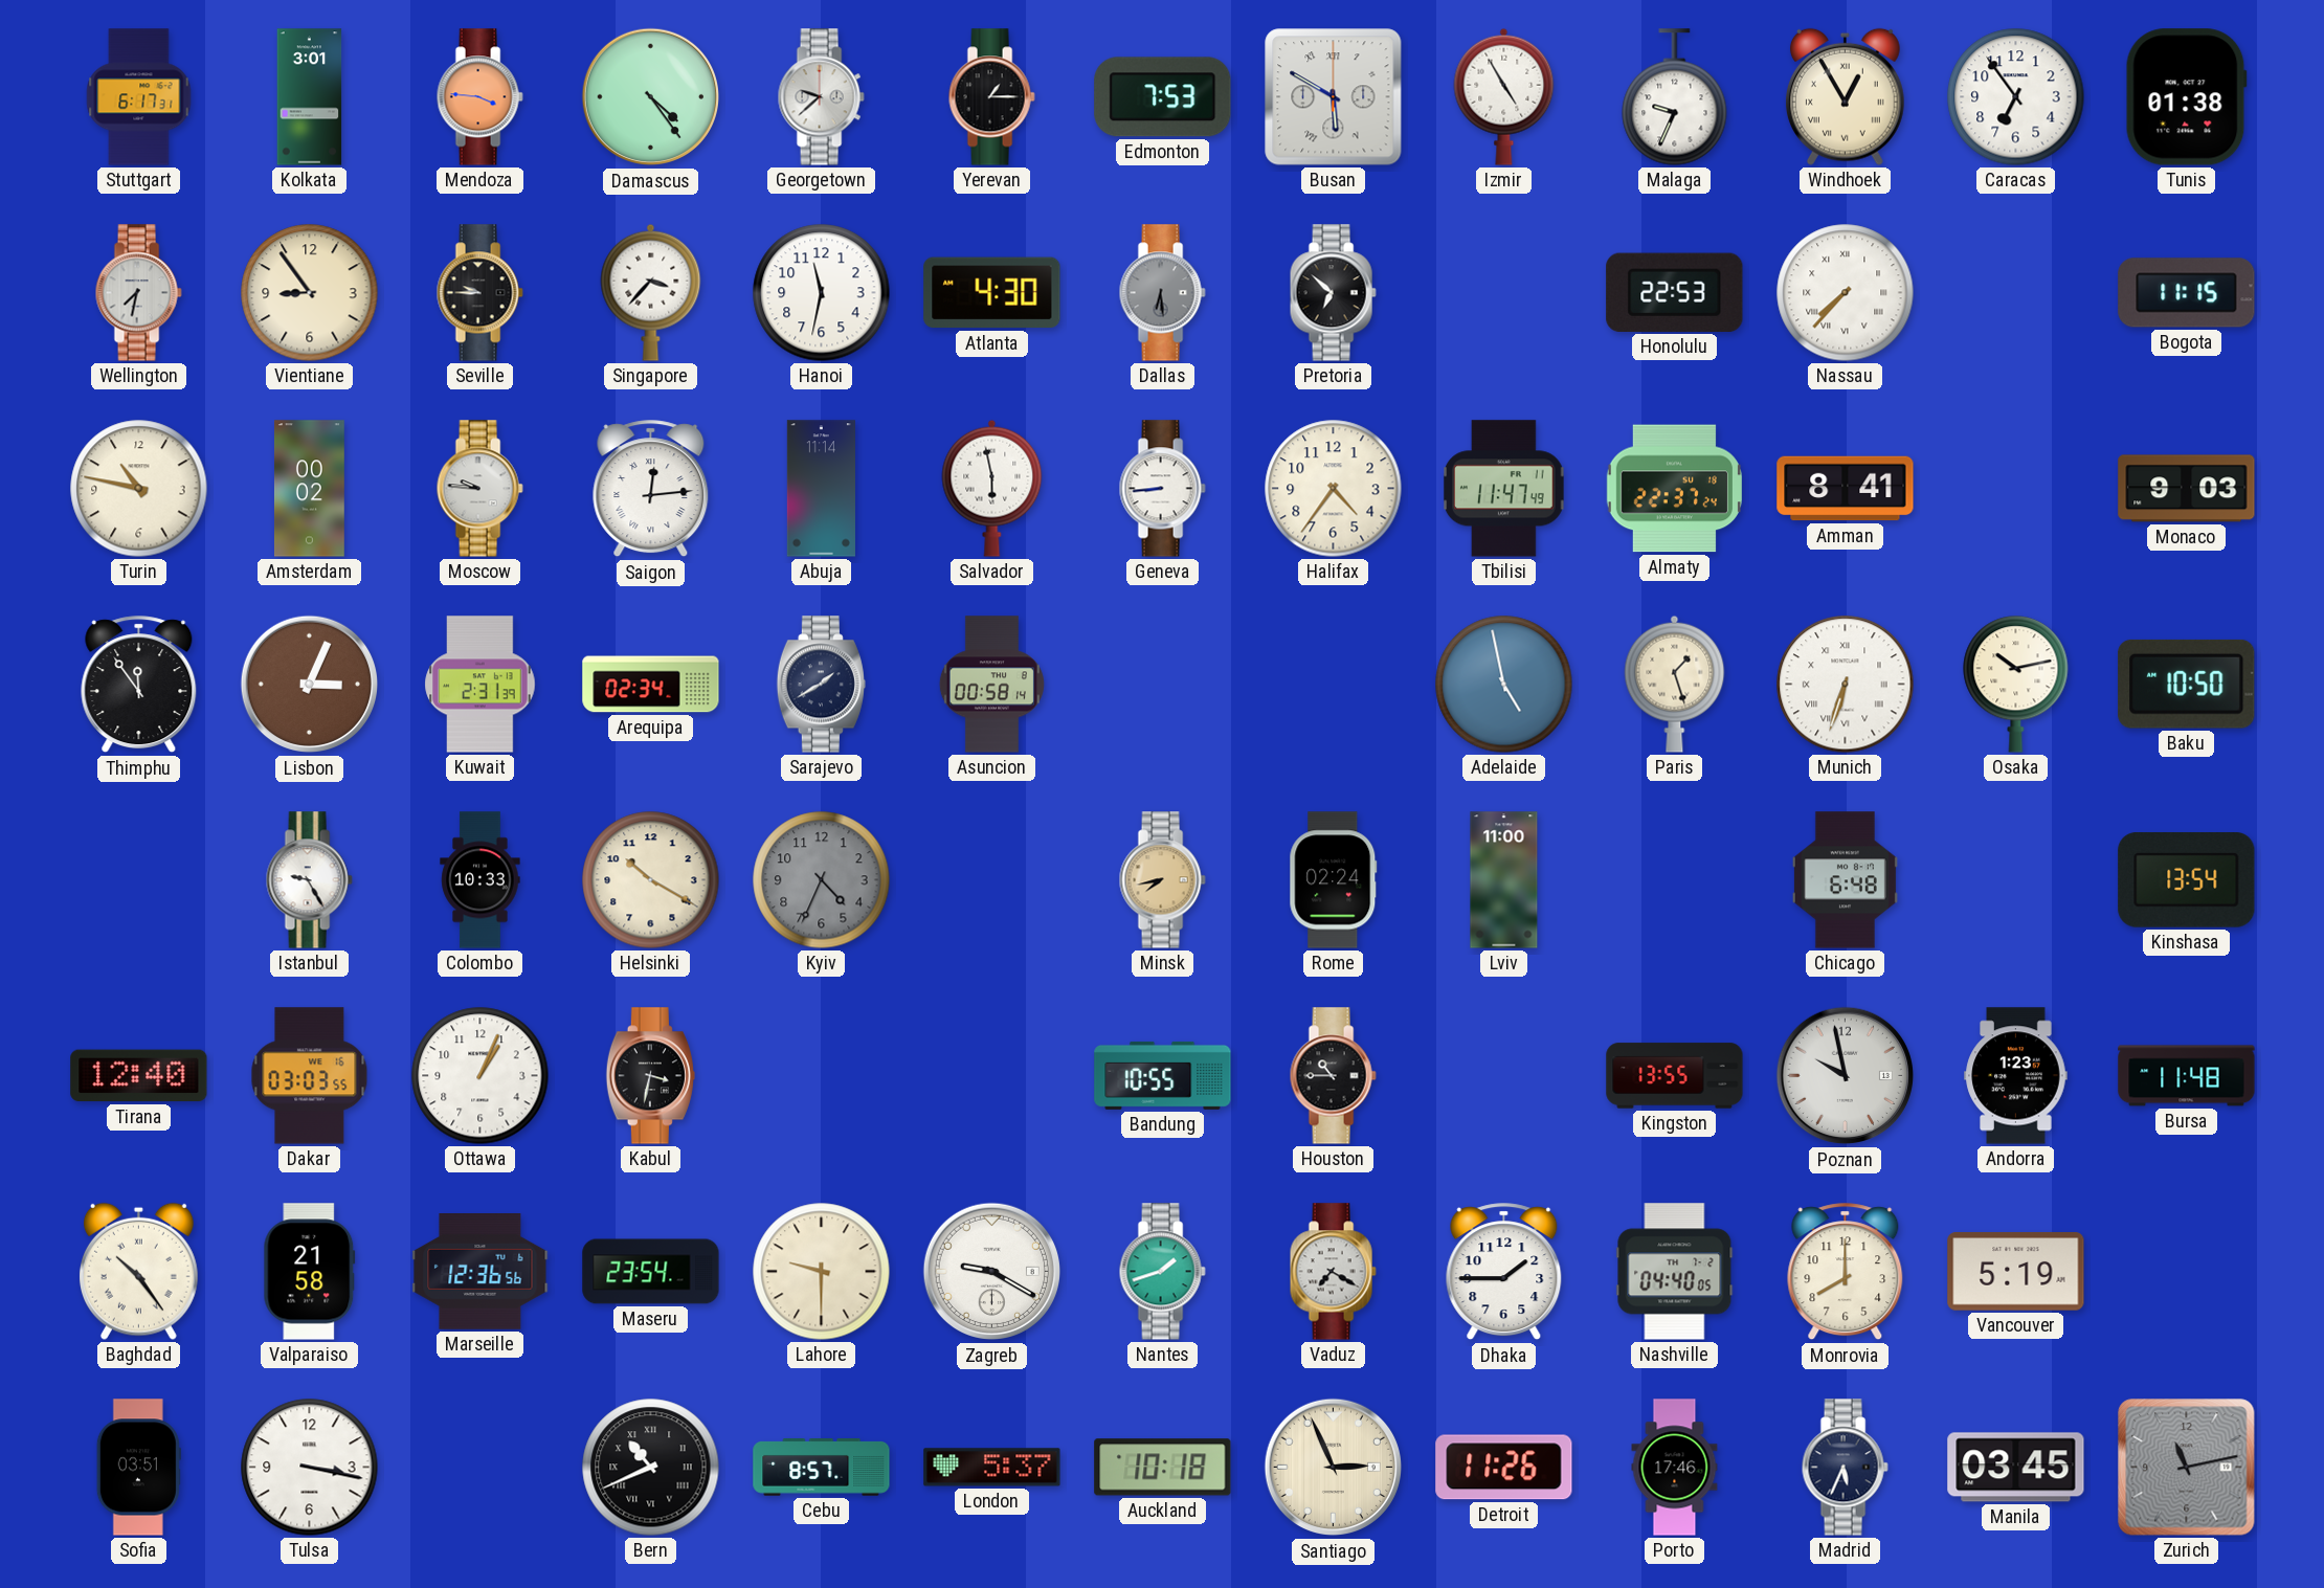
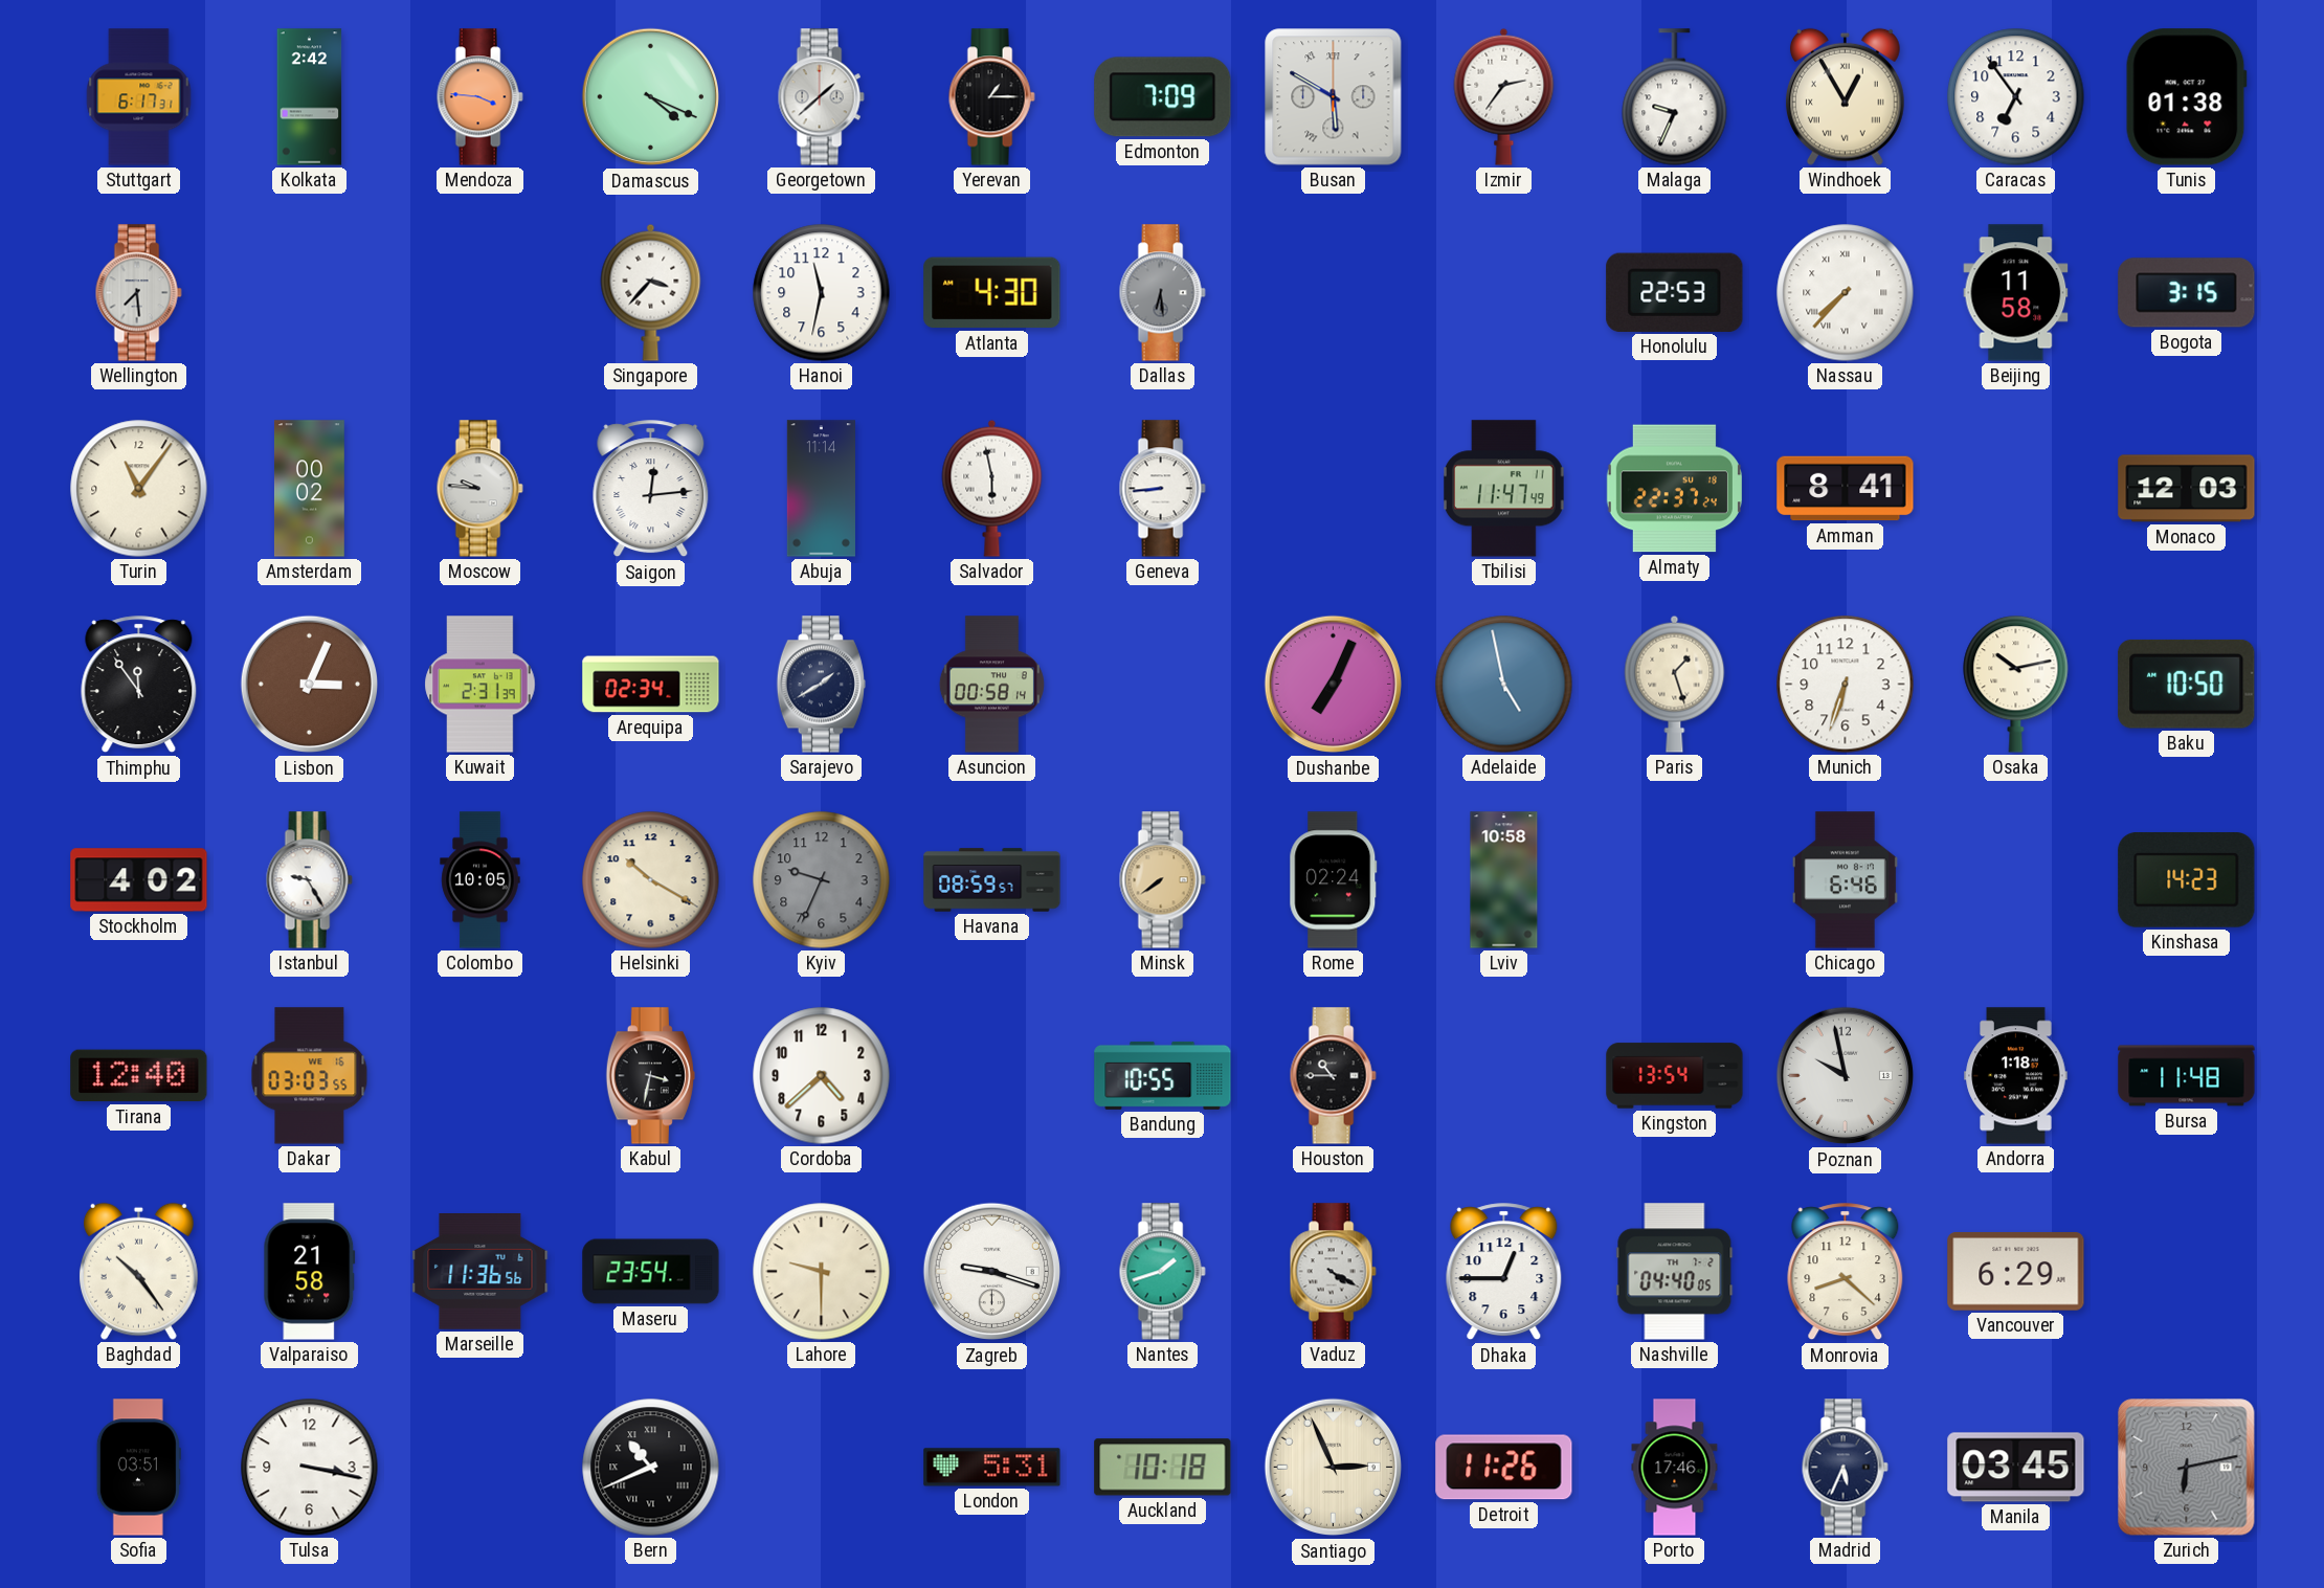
Kolkata: 3:01 -> 2:42
Damascus: 4:24 -> 4:19
Georgetown: 9:38 -> 1:38
Edmonton: 7:53 -> 7:09
Izmir: 4:55 -> 2:36
Wellington: 7:32 -> 7:29
Vientiane: 8:54 -> none
Seville: 9:45 -> none
Pretoria: 6:52 -> none
Beijing: none -> 11:58
Bogota: 11:15 -> 3:15
Turin: 10:47 -> 11:06
Halifax: 4:36 -> none
Monaco: 9:03 -> 12:03
Dushanbe: none -> 7:04
Munich numerals: Roman -> Arabic
Stockholm: none -> 4:02
Colombo: 10:33 -> 10:05
Kyiv: 4:34 -> 9:34
Havana: none -> 08:59
Minsk: 7:43 -> 7:39
Lviv: 11:00 -> 10:58
Chicago: 6:48 -> 6:46
Kinshasa: 13:54 -> 14:23
Ottawa: 1:04 -> none
Cordoba: none -> 4:38
Kingston: 13:55 -> 13:54
Andorra: 1:23 -> 1:18
Marseille: 12:36 -> 11:36
Zagreb: 9:20 -> 9:18
Vaduz: 7:20 -> 4:20
Dhaka: 1:45 -> 12:45
Monrovia: 8:00 -> 8:22
Vancouver: 5:19 -> 6:29
Cebu: 8:57 -> none
London: 5:37 -> 5:31
Zurich: 11:13 -> 6:13
